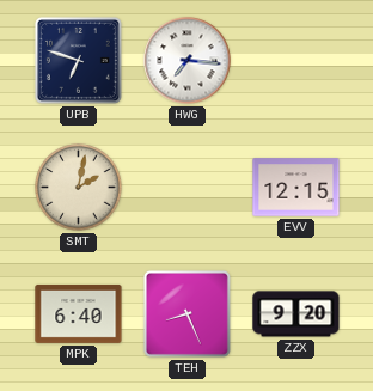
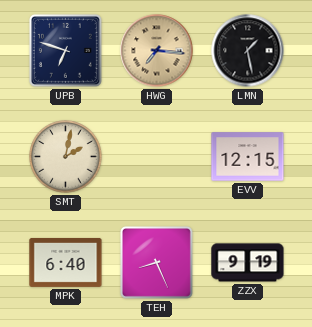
HWG dial: white -> champagne
LMN: none -> 1:28
ZZX: 9:20 -> 9:19
